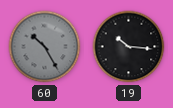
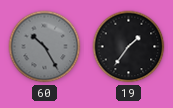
19: 10:16 -> 1:36
